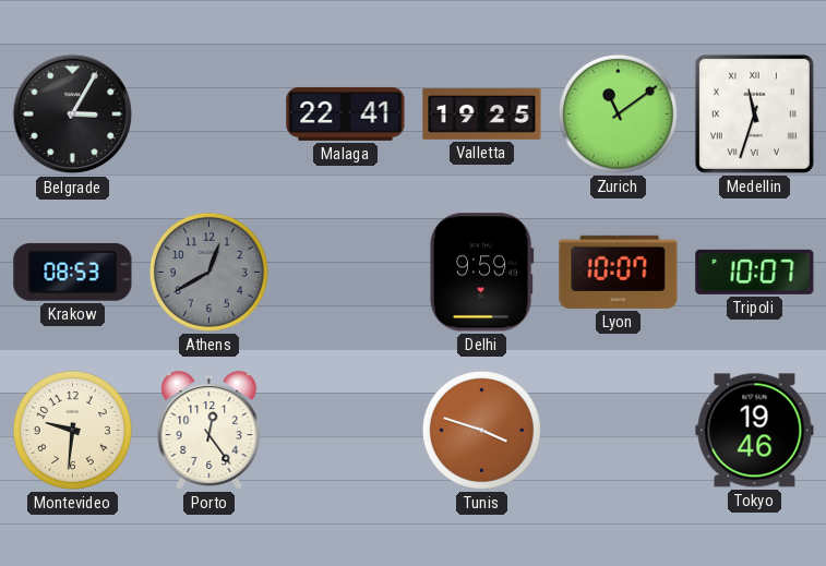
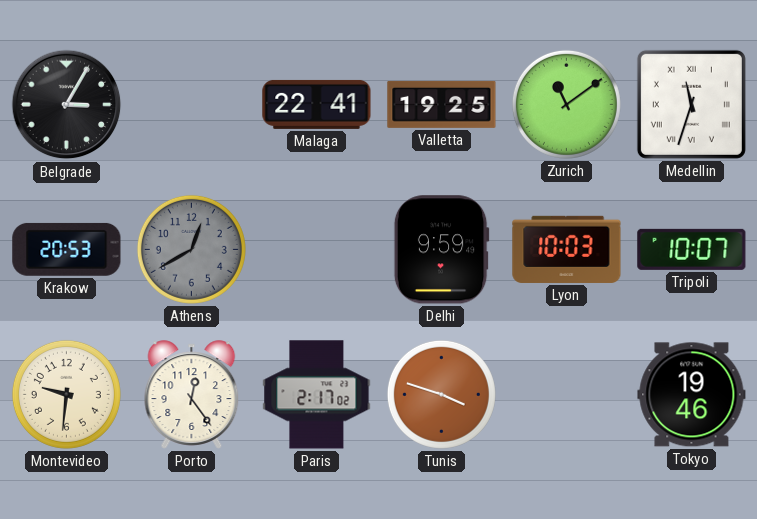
Krakow: 08:53 -> 20:53
Lyon: 10:07 -> 10:03
Paris: none -> 2:17
